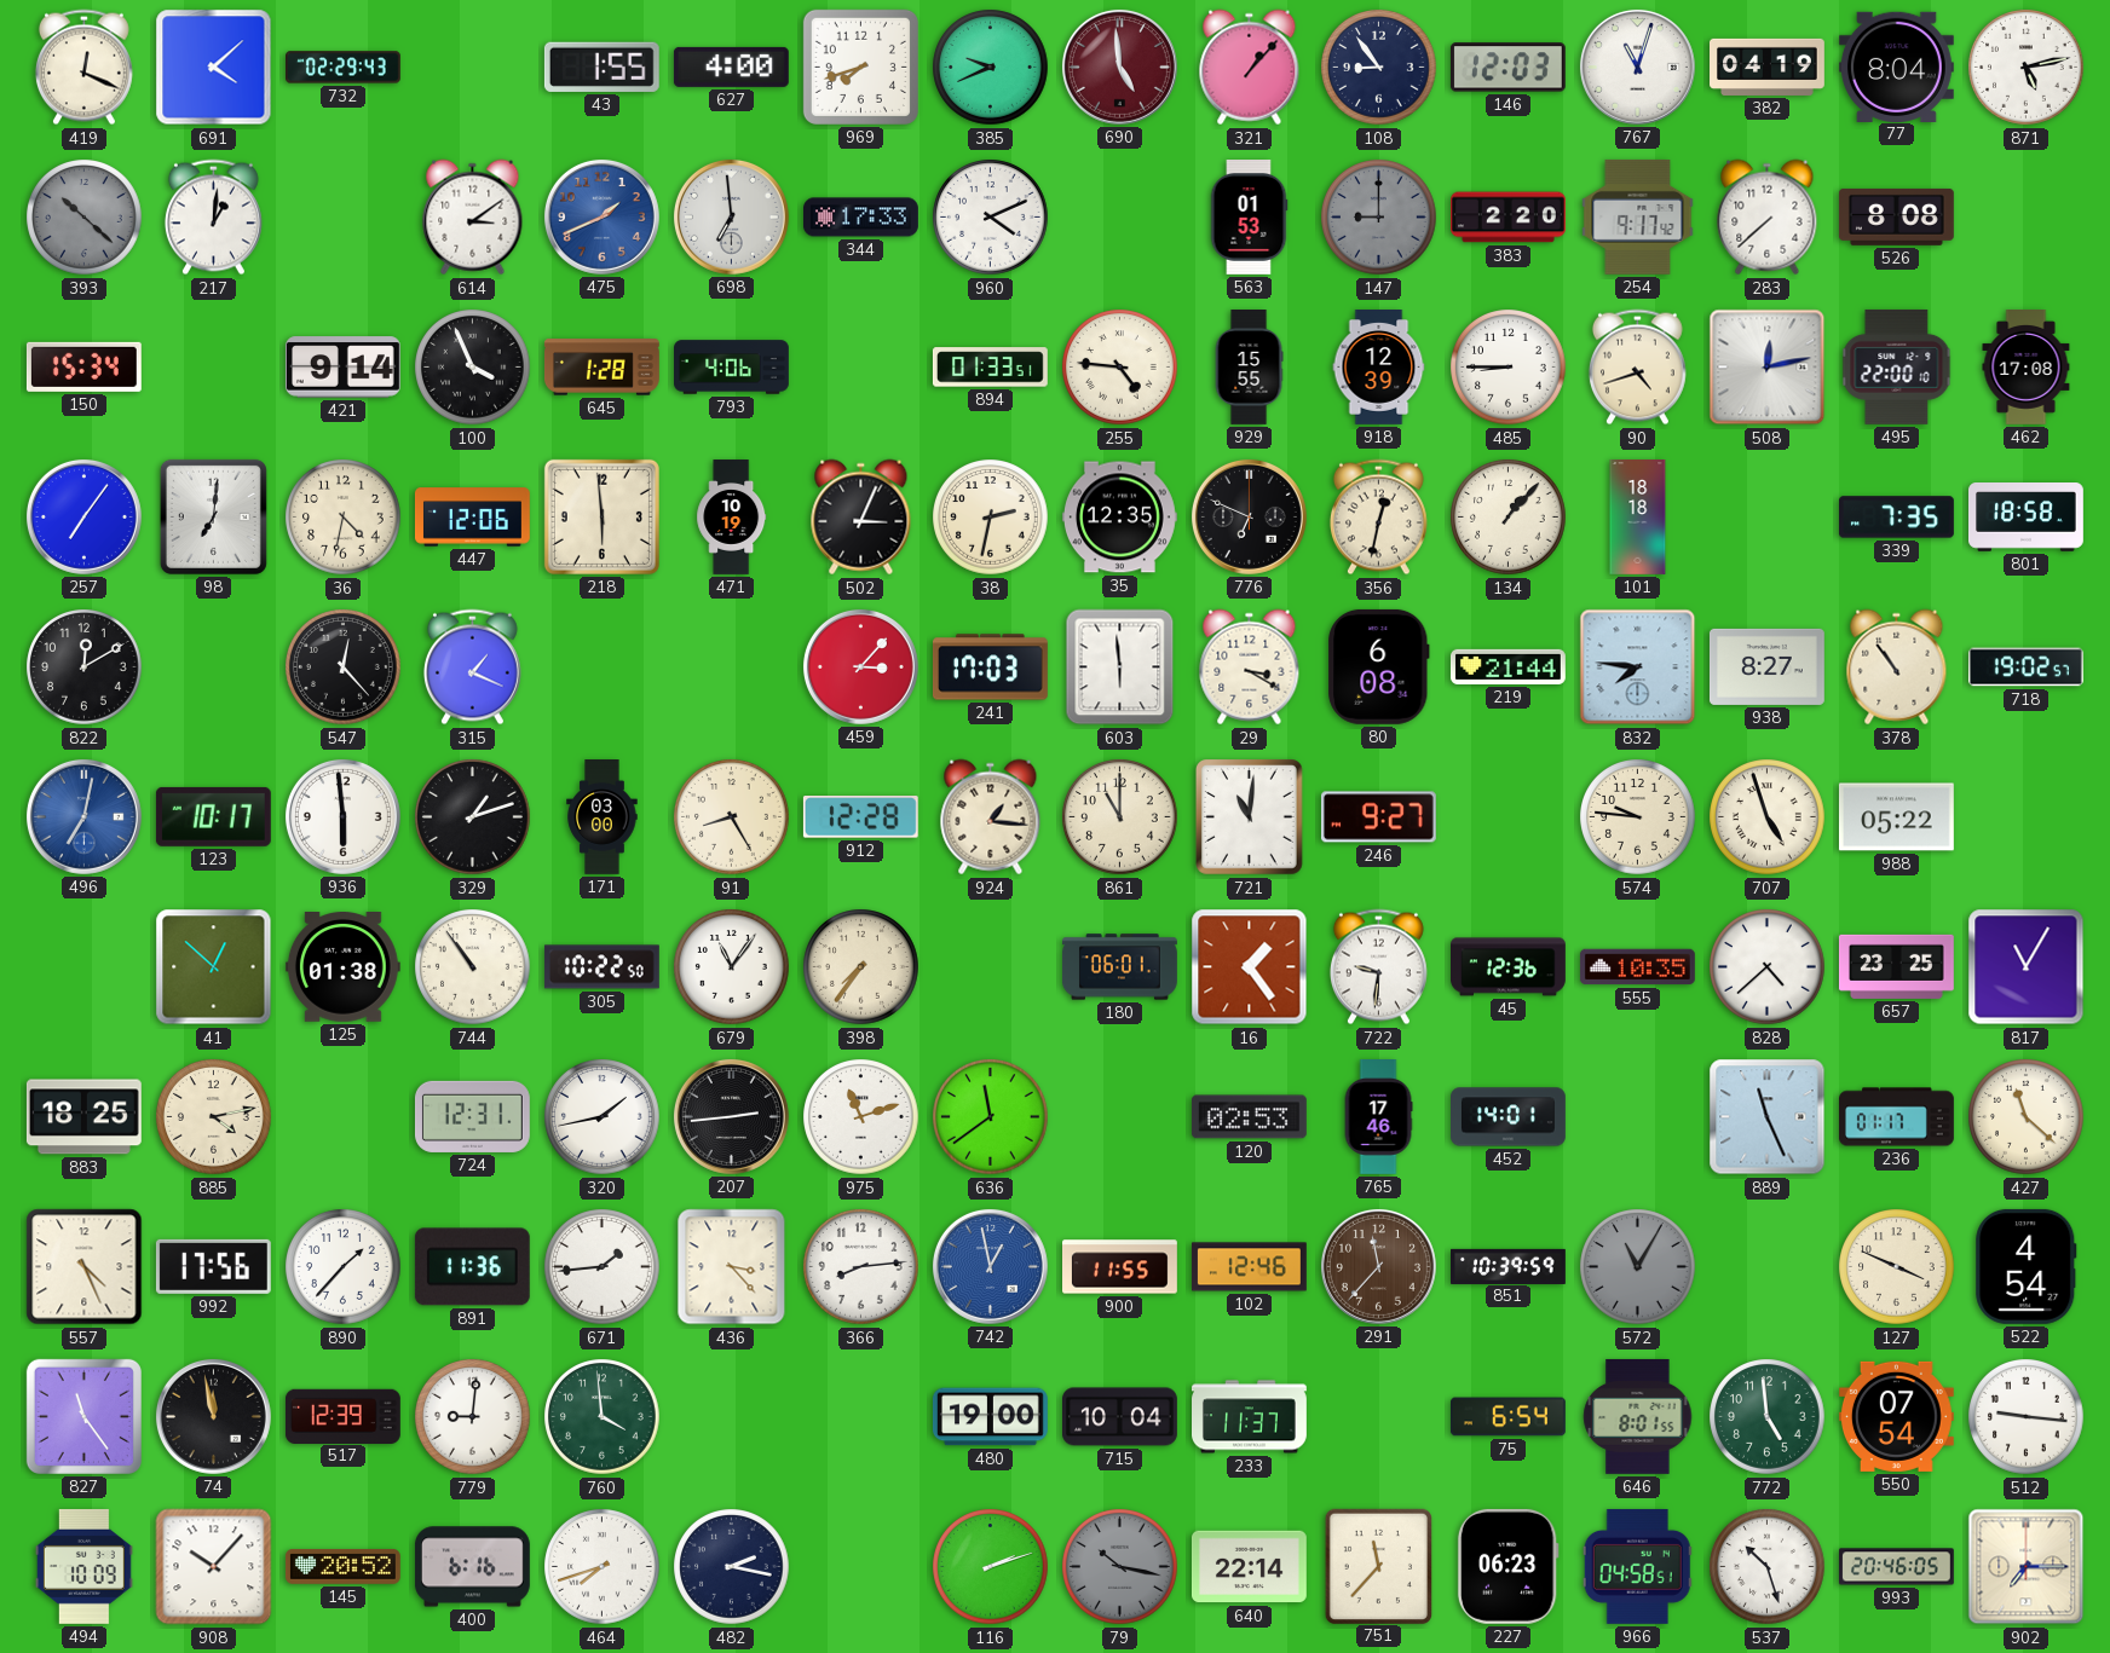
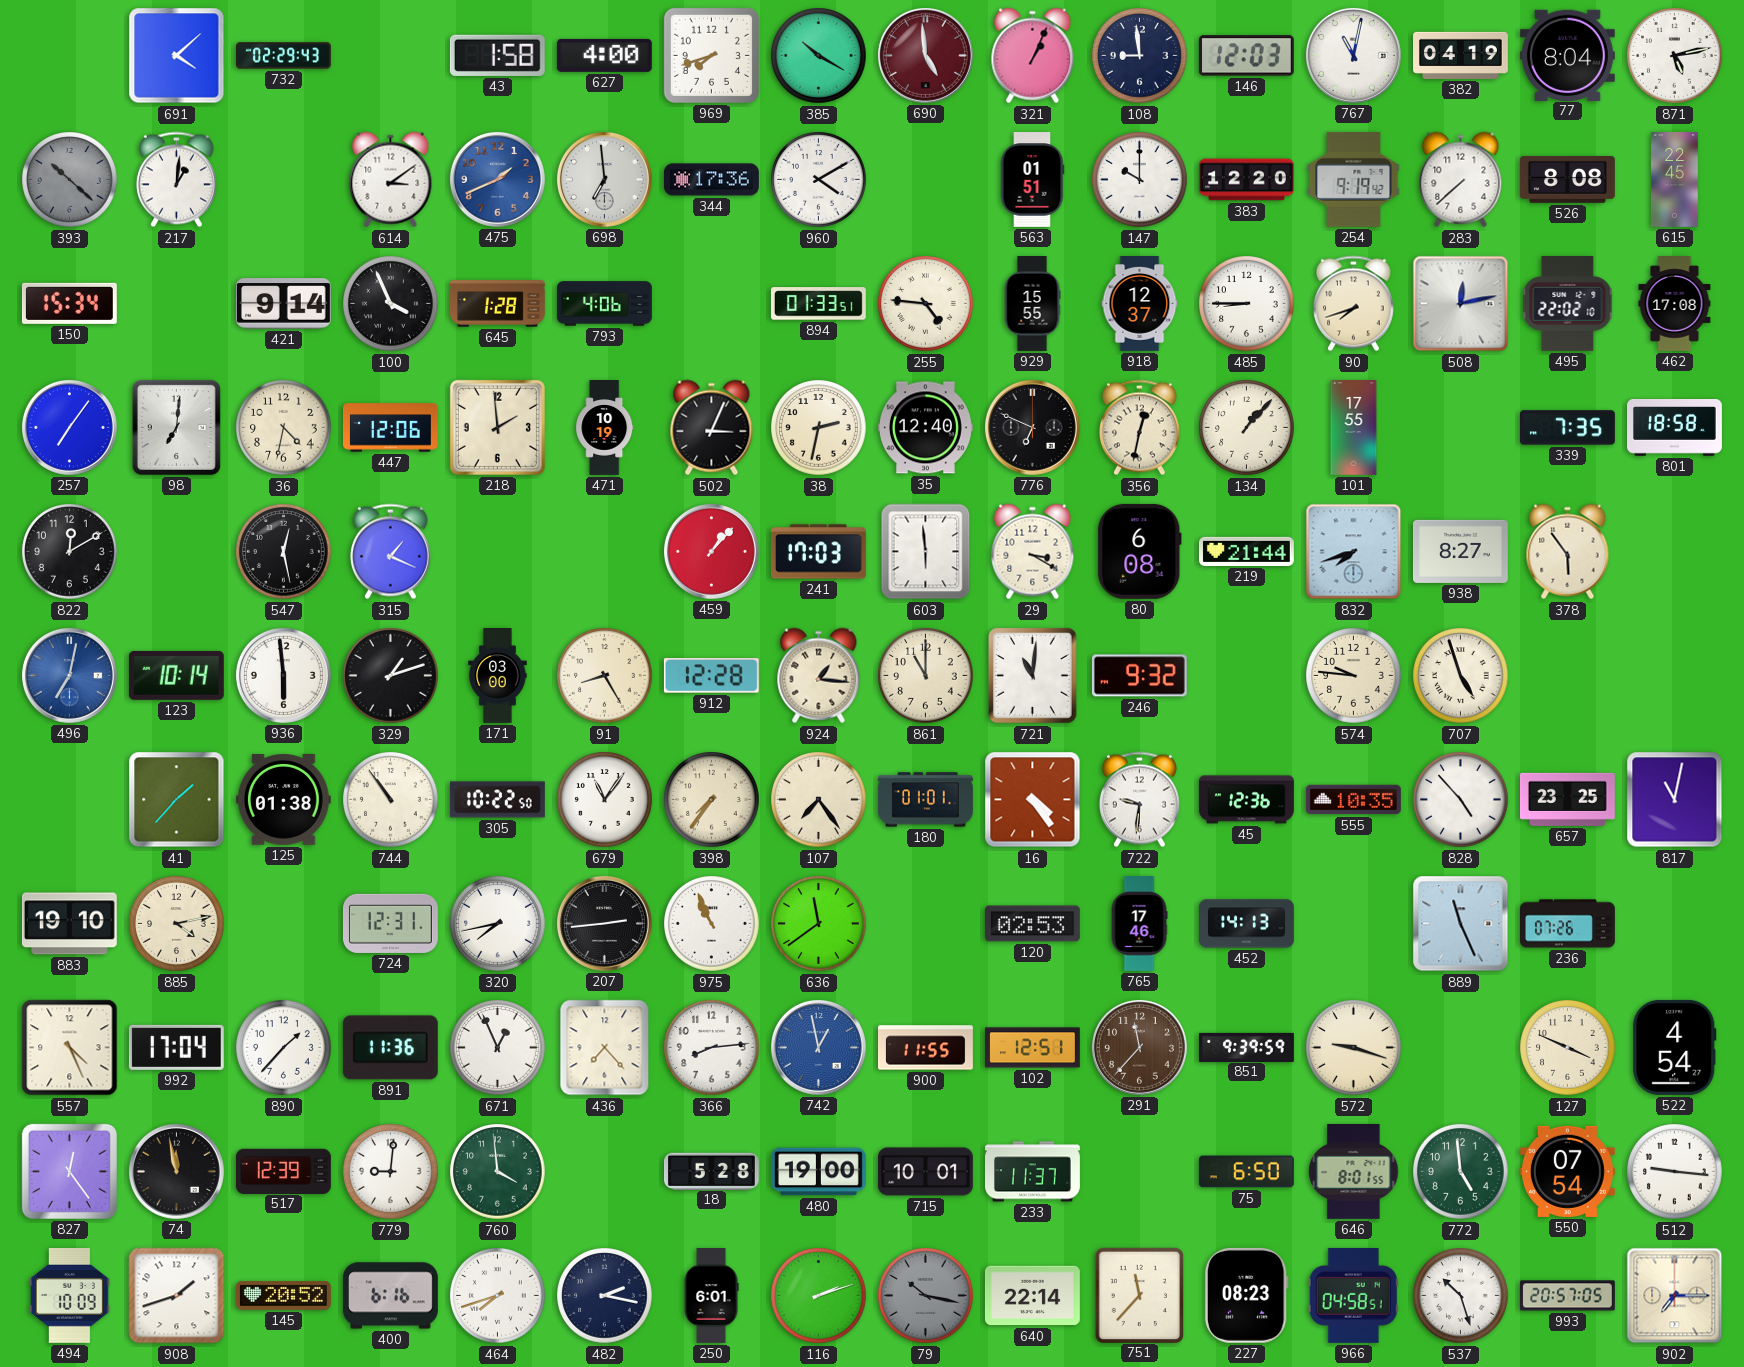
419: 12:19 -> none
43: 1:55 -> 1:58
385: 9:41 -> 10:20
321: 1:07 -> 1:04
108: 8:54 -> 8:59
767: 11:03 -> 11:02
344: 17:33 -> 17:36
960: 4:11 -> 4:10
563: 01:53 -> 01:51
147: 9:00 -> 10:00
147 dial: grey -> white
383: 2:20 -> 12:20
254: 9:17 -> 9:19
615: none -> 22:45
918: 12:39 -> 12:37
90: 4:42 -> 7:42
495: 22:00 -> 22:02
218: 5:59 -> 1:59
35: 12:35 -> 12:40
101: 18:18 -> 17:55
547: 12:23 -> 12:28
459: 3:07 -> 1:07
832: 7:46 -> 7:42
378: 10:54 -> 5:54
718: 19:02 -> none
123: 10:17 -> 10:14
246: 9:27 -> 9:32
988: 05:22 -> none
41: 12:52 -> 1:37
107: none -> 7:24
180: 06:01 -> 01:01
16: 1:24 -> 4:24
828: 4:38 -> 4:53
817: 11:05 -> 11:02
883: 18:25 -> 19:10
320: 1:43 -> 7:43
975: 11:12 -> 10:56
452: 14:01 -> 14:13
236: 01:17 -> 07:26
427: 11:22 -> none
992: 17:56 -> 17:04
671: 1:44 -> 12:56
436: 3:23 -> 7:23
102: 12:46 -> 12:51
851: 10:39 -> 9:39
572: 11:05 -> 9:18
572 dial: grey -> cream
827: 11:24 -> 12:24
18: none -> 5:28
715: 10:04 -> 10:01
75: 6:54 -> 6:50
908: 10:07 -> 1:42
250: none -> 6:01
227: 06:23 -> 08:23
993: 20:46 -> 20:57
